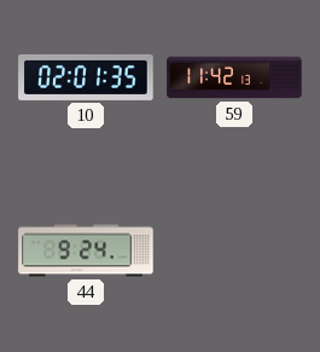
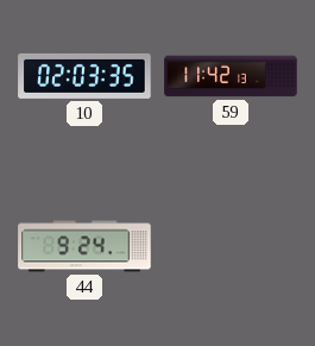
10: 02:01 -> 02:03
